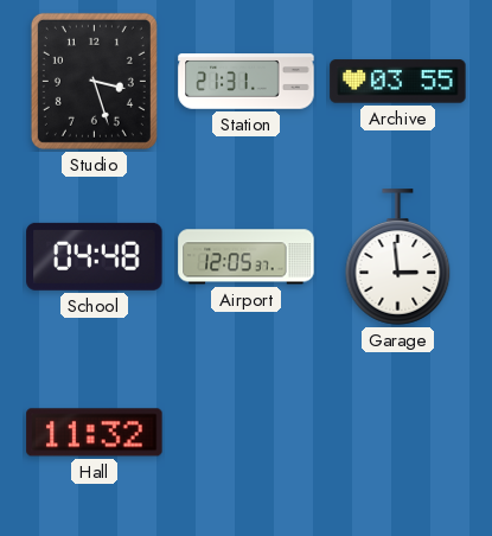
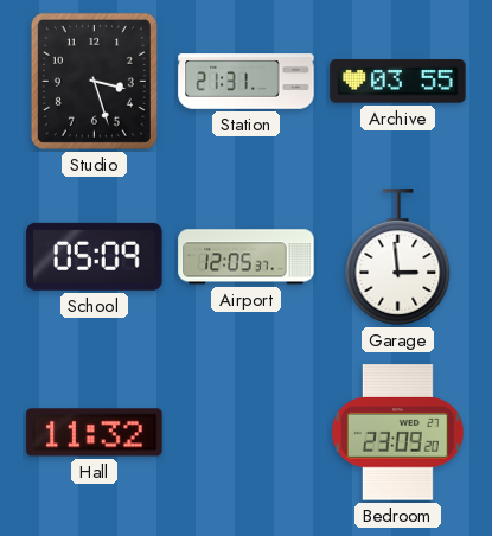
School: 04:48 -> 05:09
Bedroom: none -> 23:09
